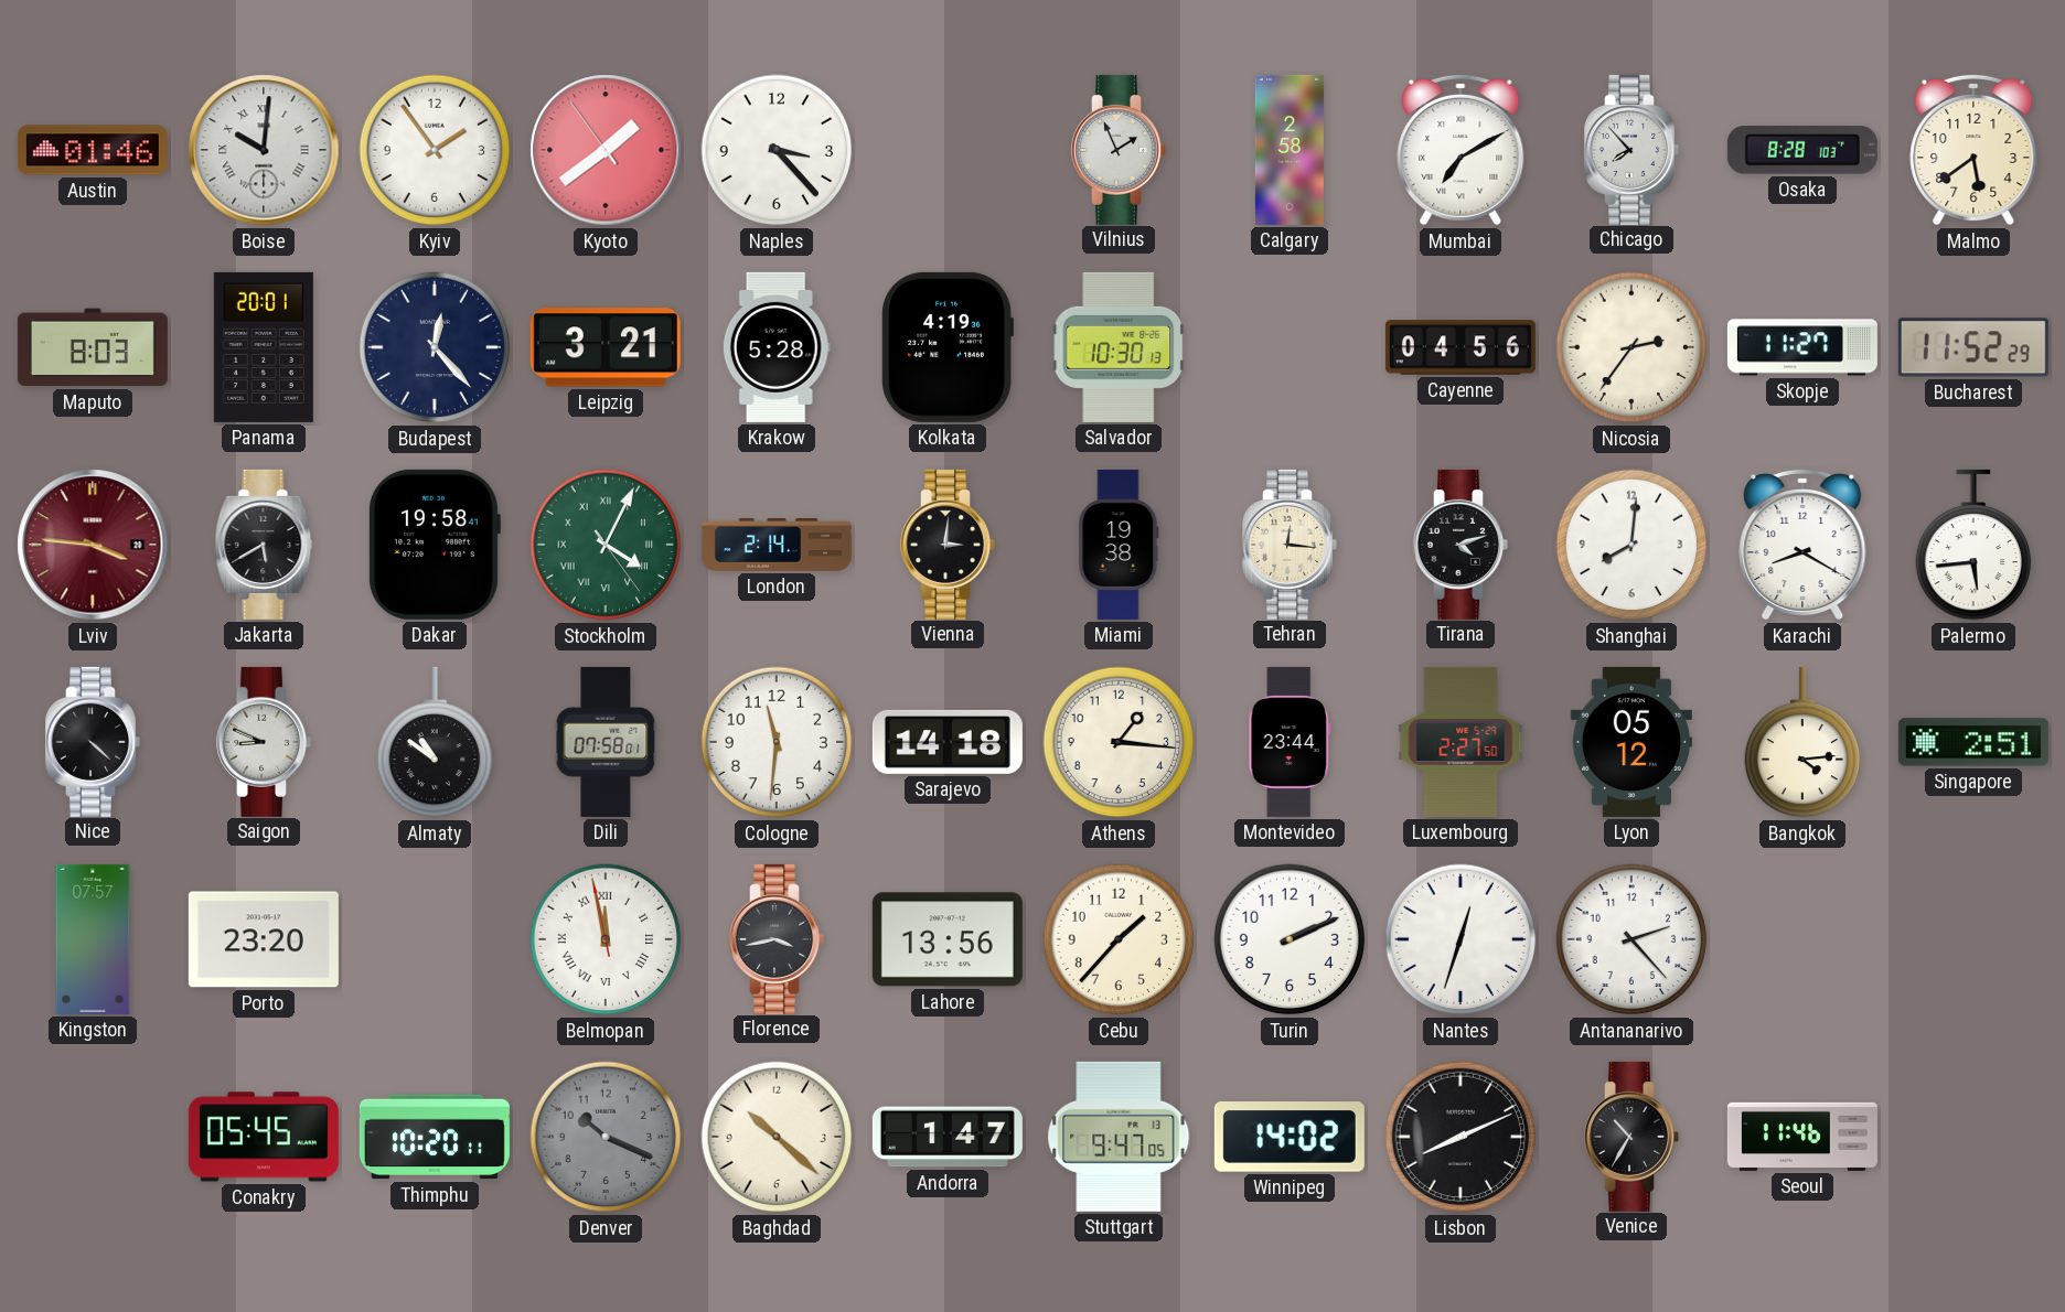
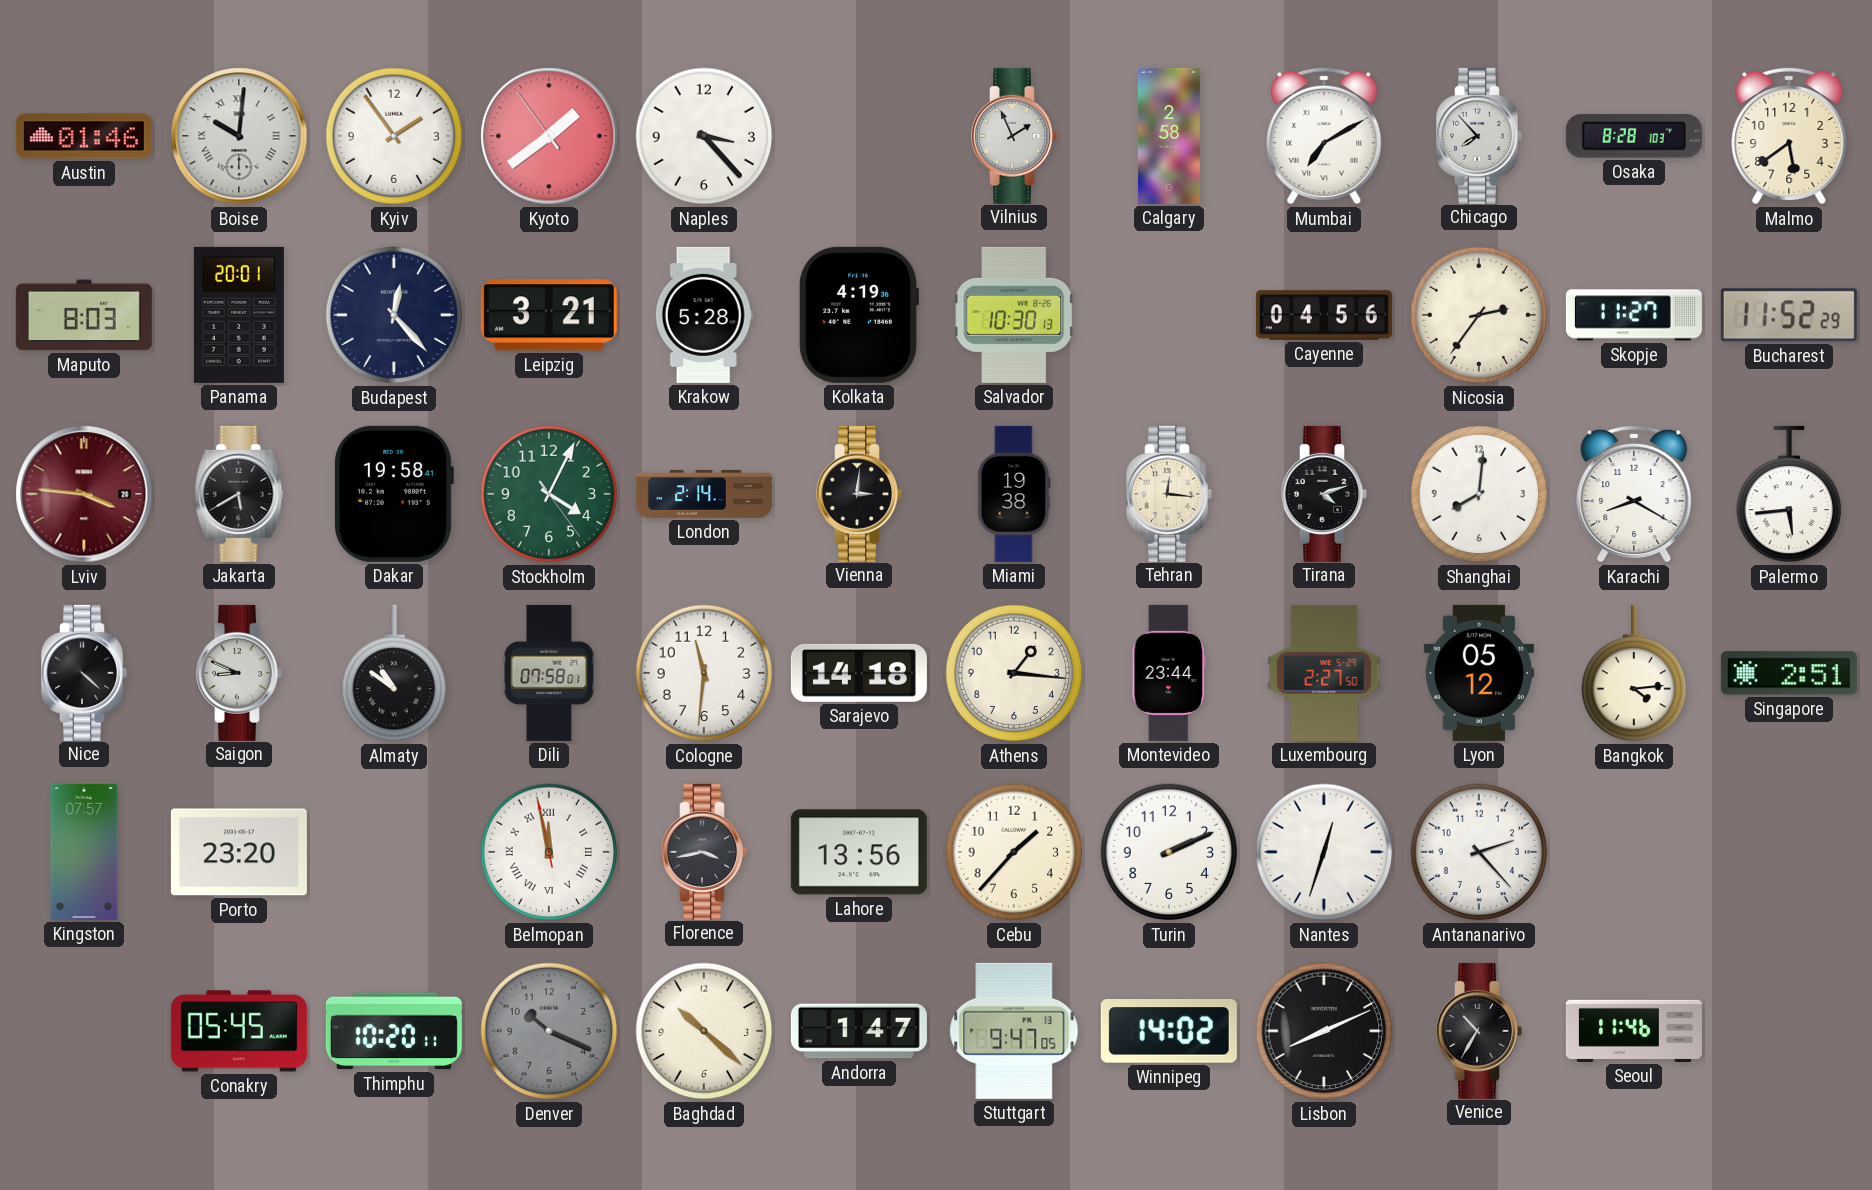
Stockholm numerals: Roman -> Arabic
